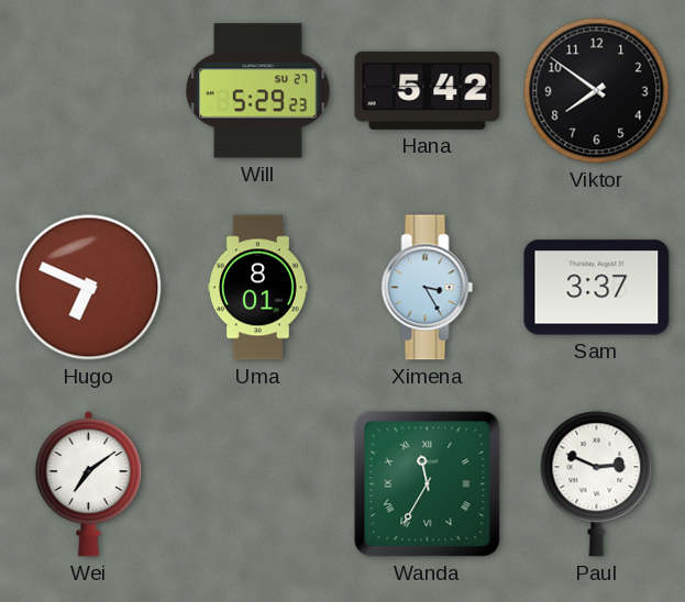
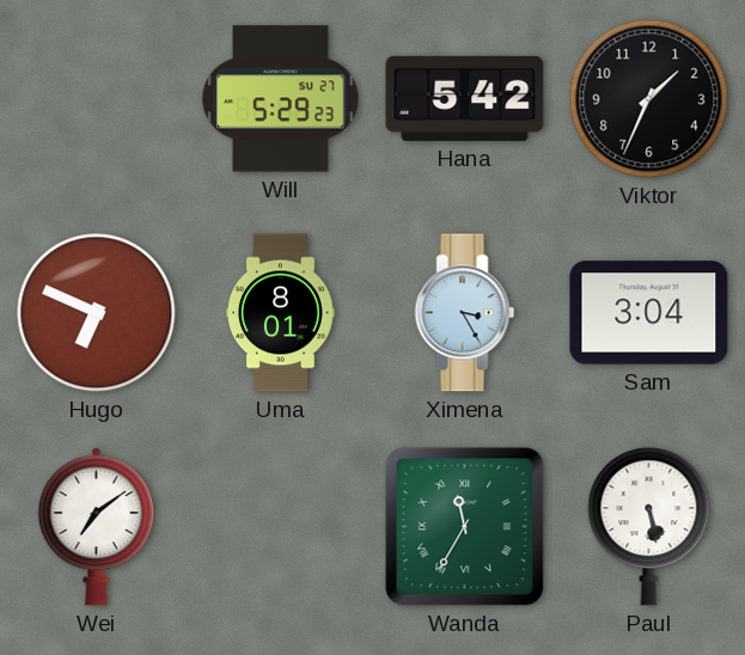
Viktor: 7:51 -> 1:34
Sam: 3:37 -> 3:04
Paul: 2:49 -> 5:28
